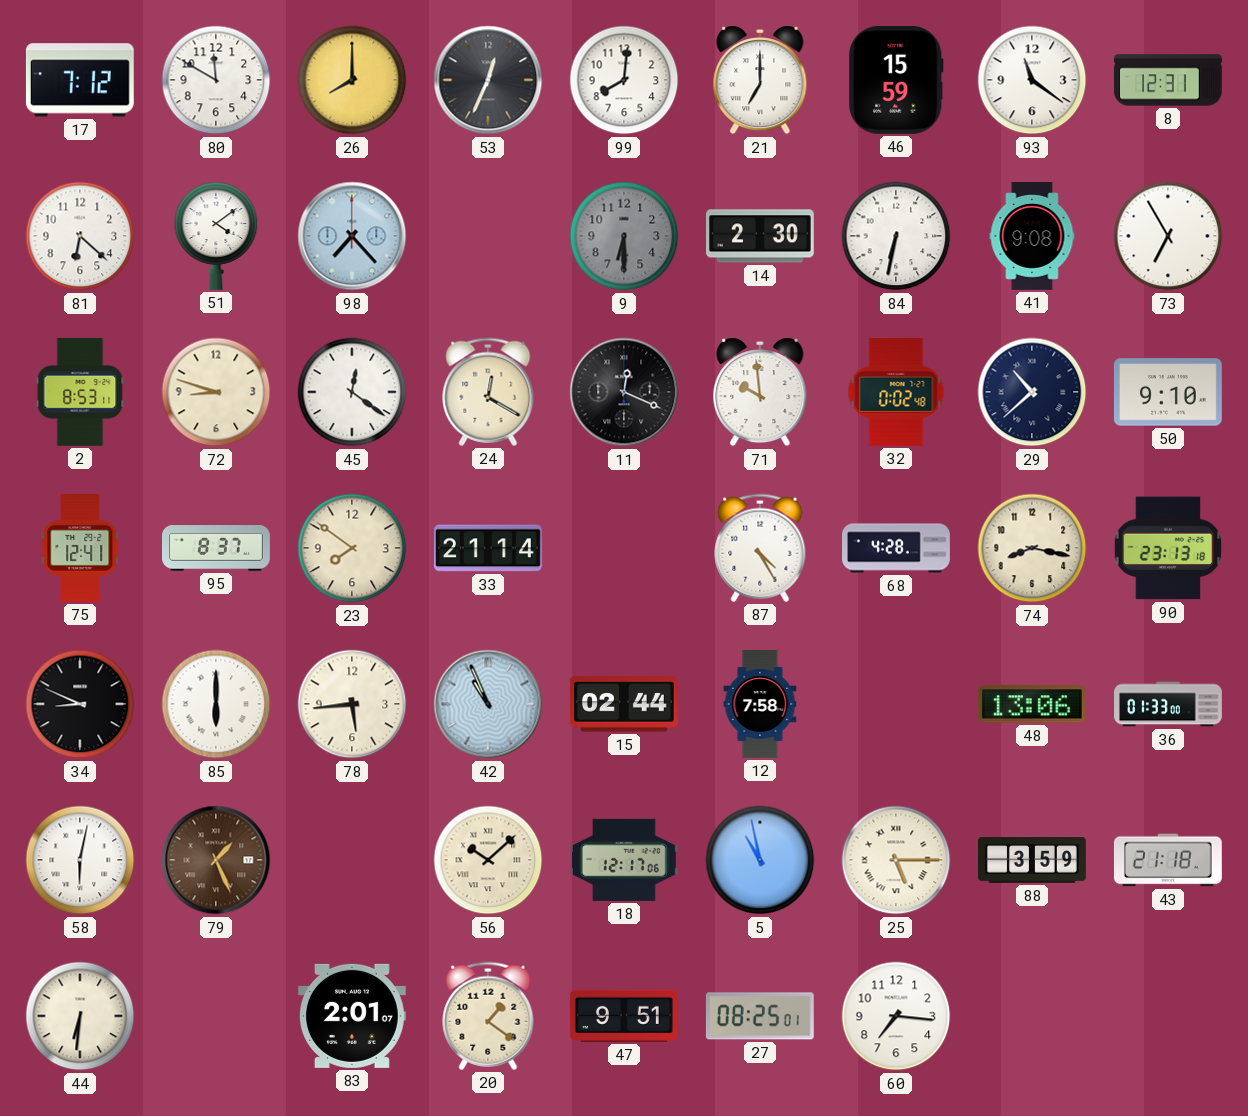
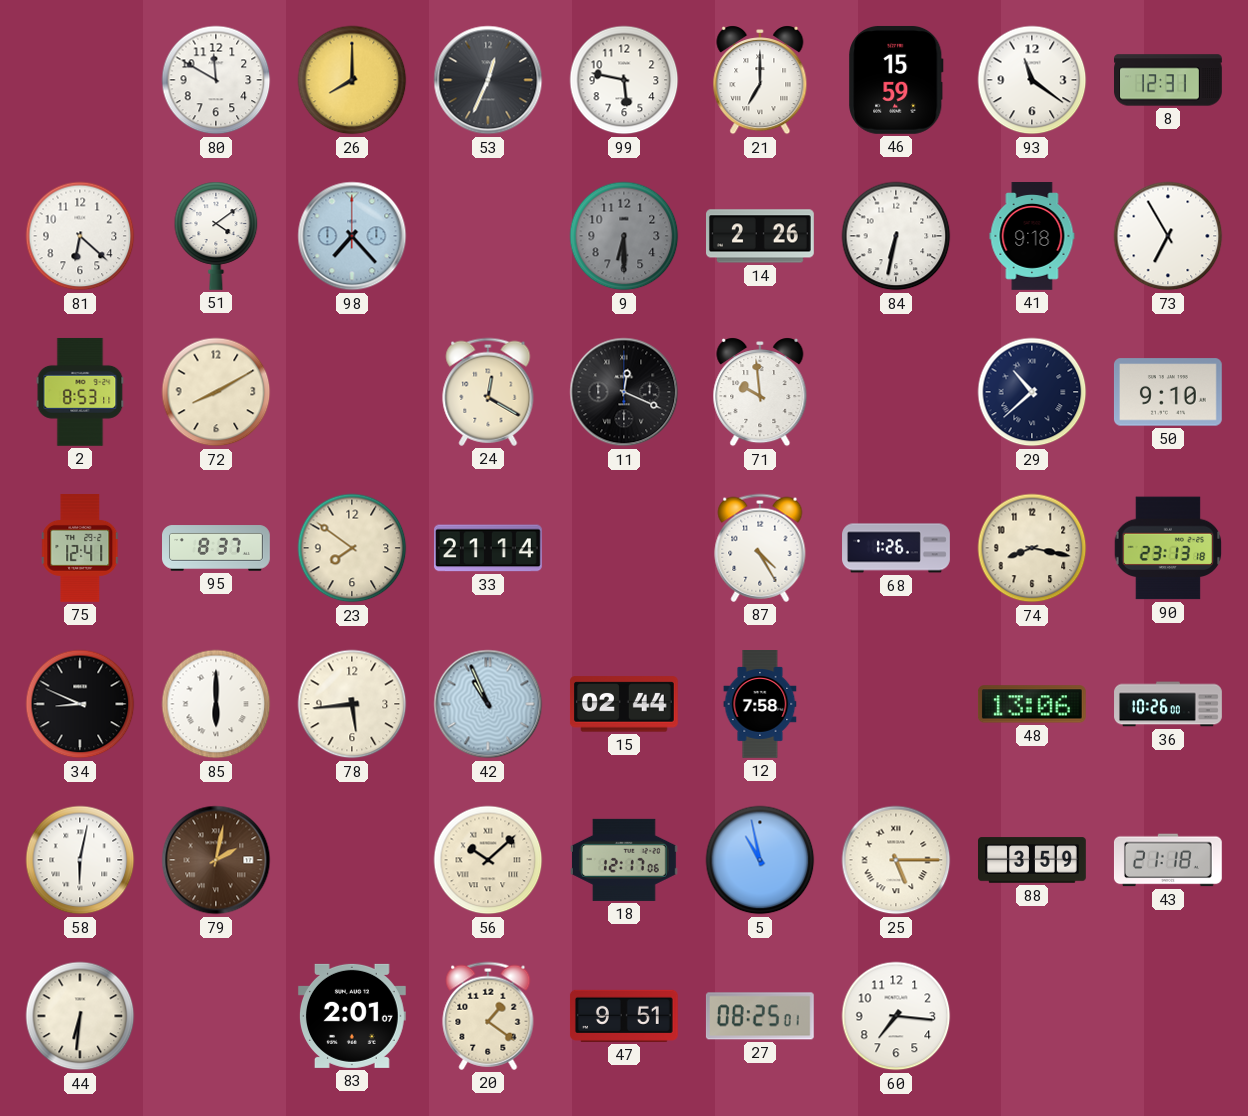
17: 7:12 -> none
99: 8:01 -> 5:47
14: 2:30 -> 2:26
41: 9:08 -> 9:18
72: 8:48 -> 8:10
45: 12:21 -> none
32: 0:02 -> none
68: 4:28 -> 1:26
36: 01:33 -> 10:26
79: 1:26 -> 2:02
